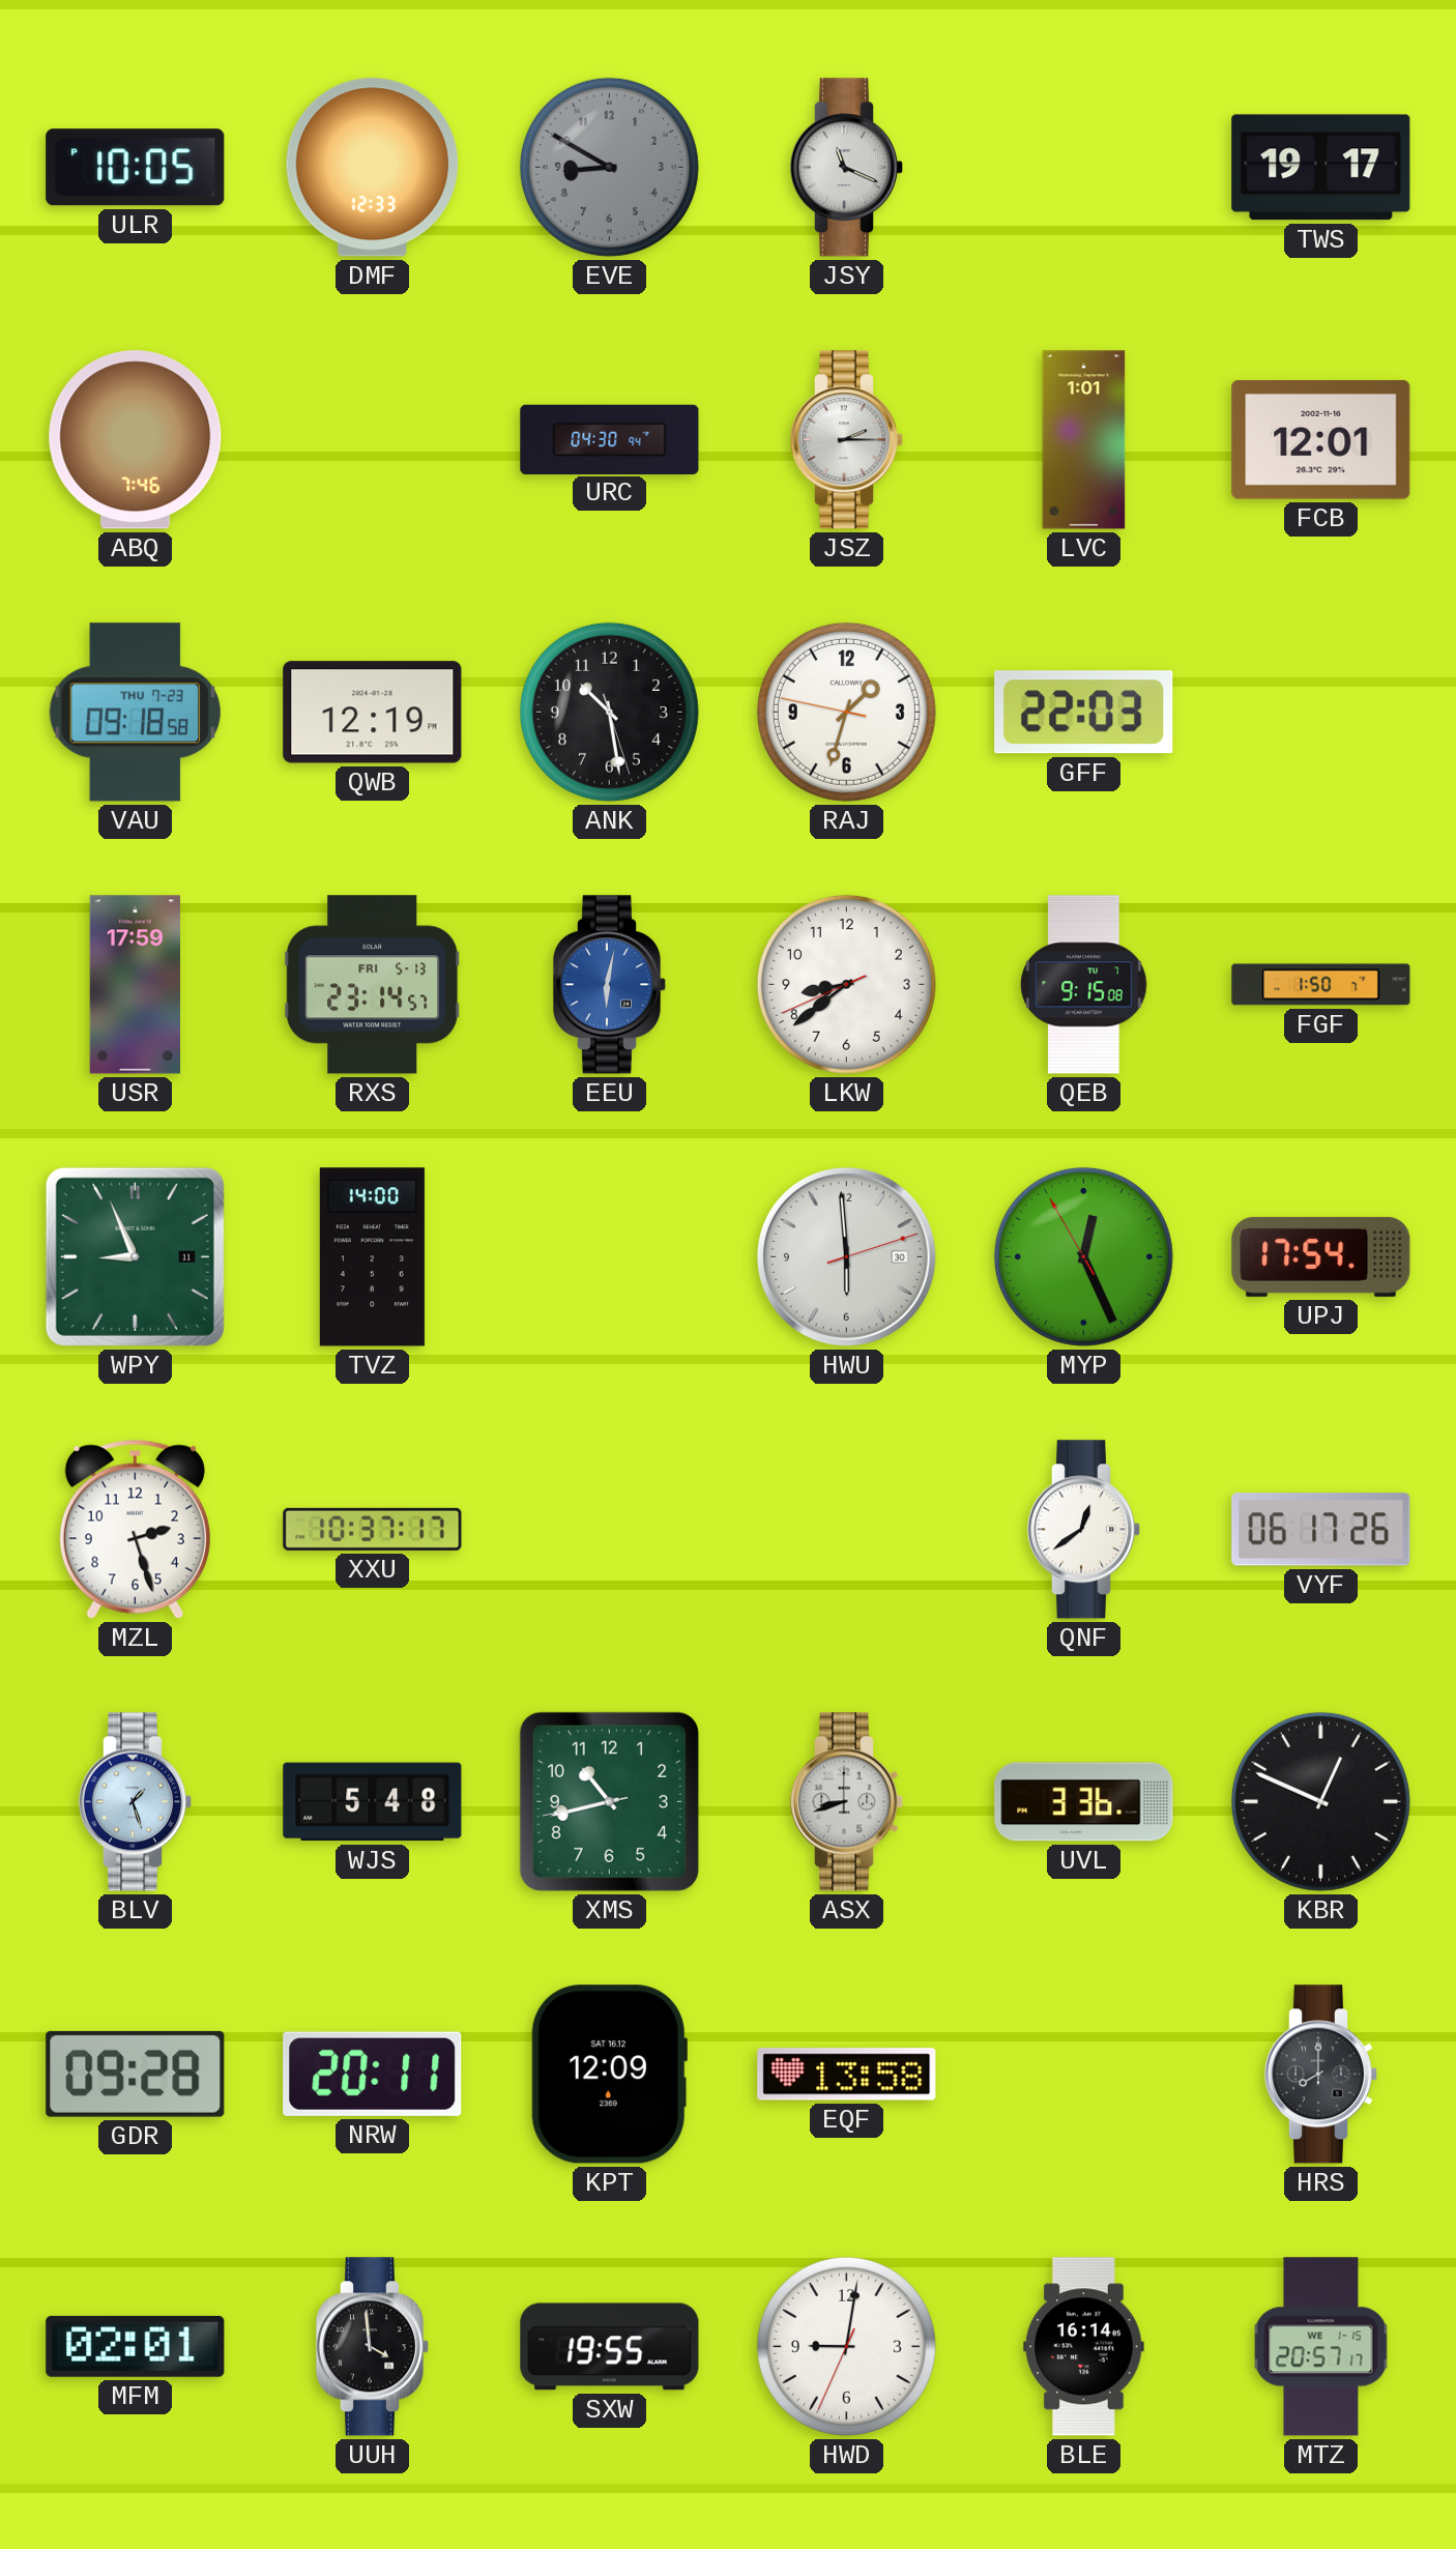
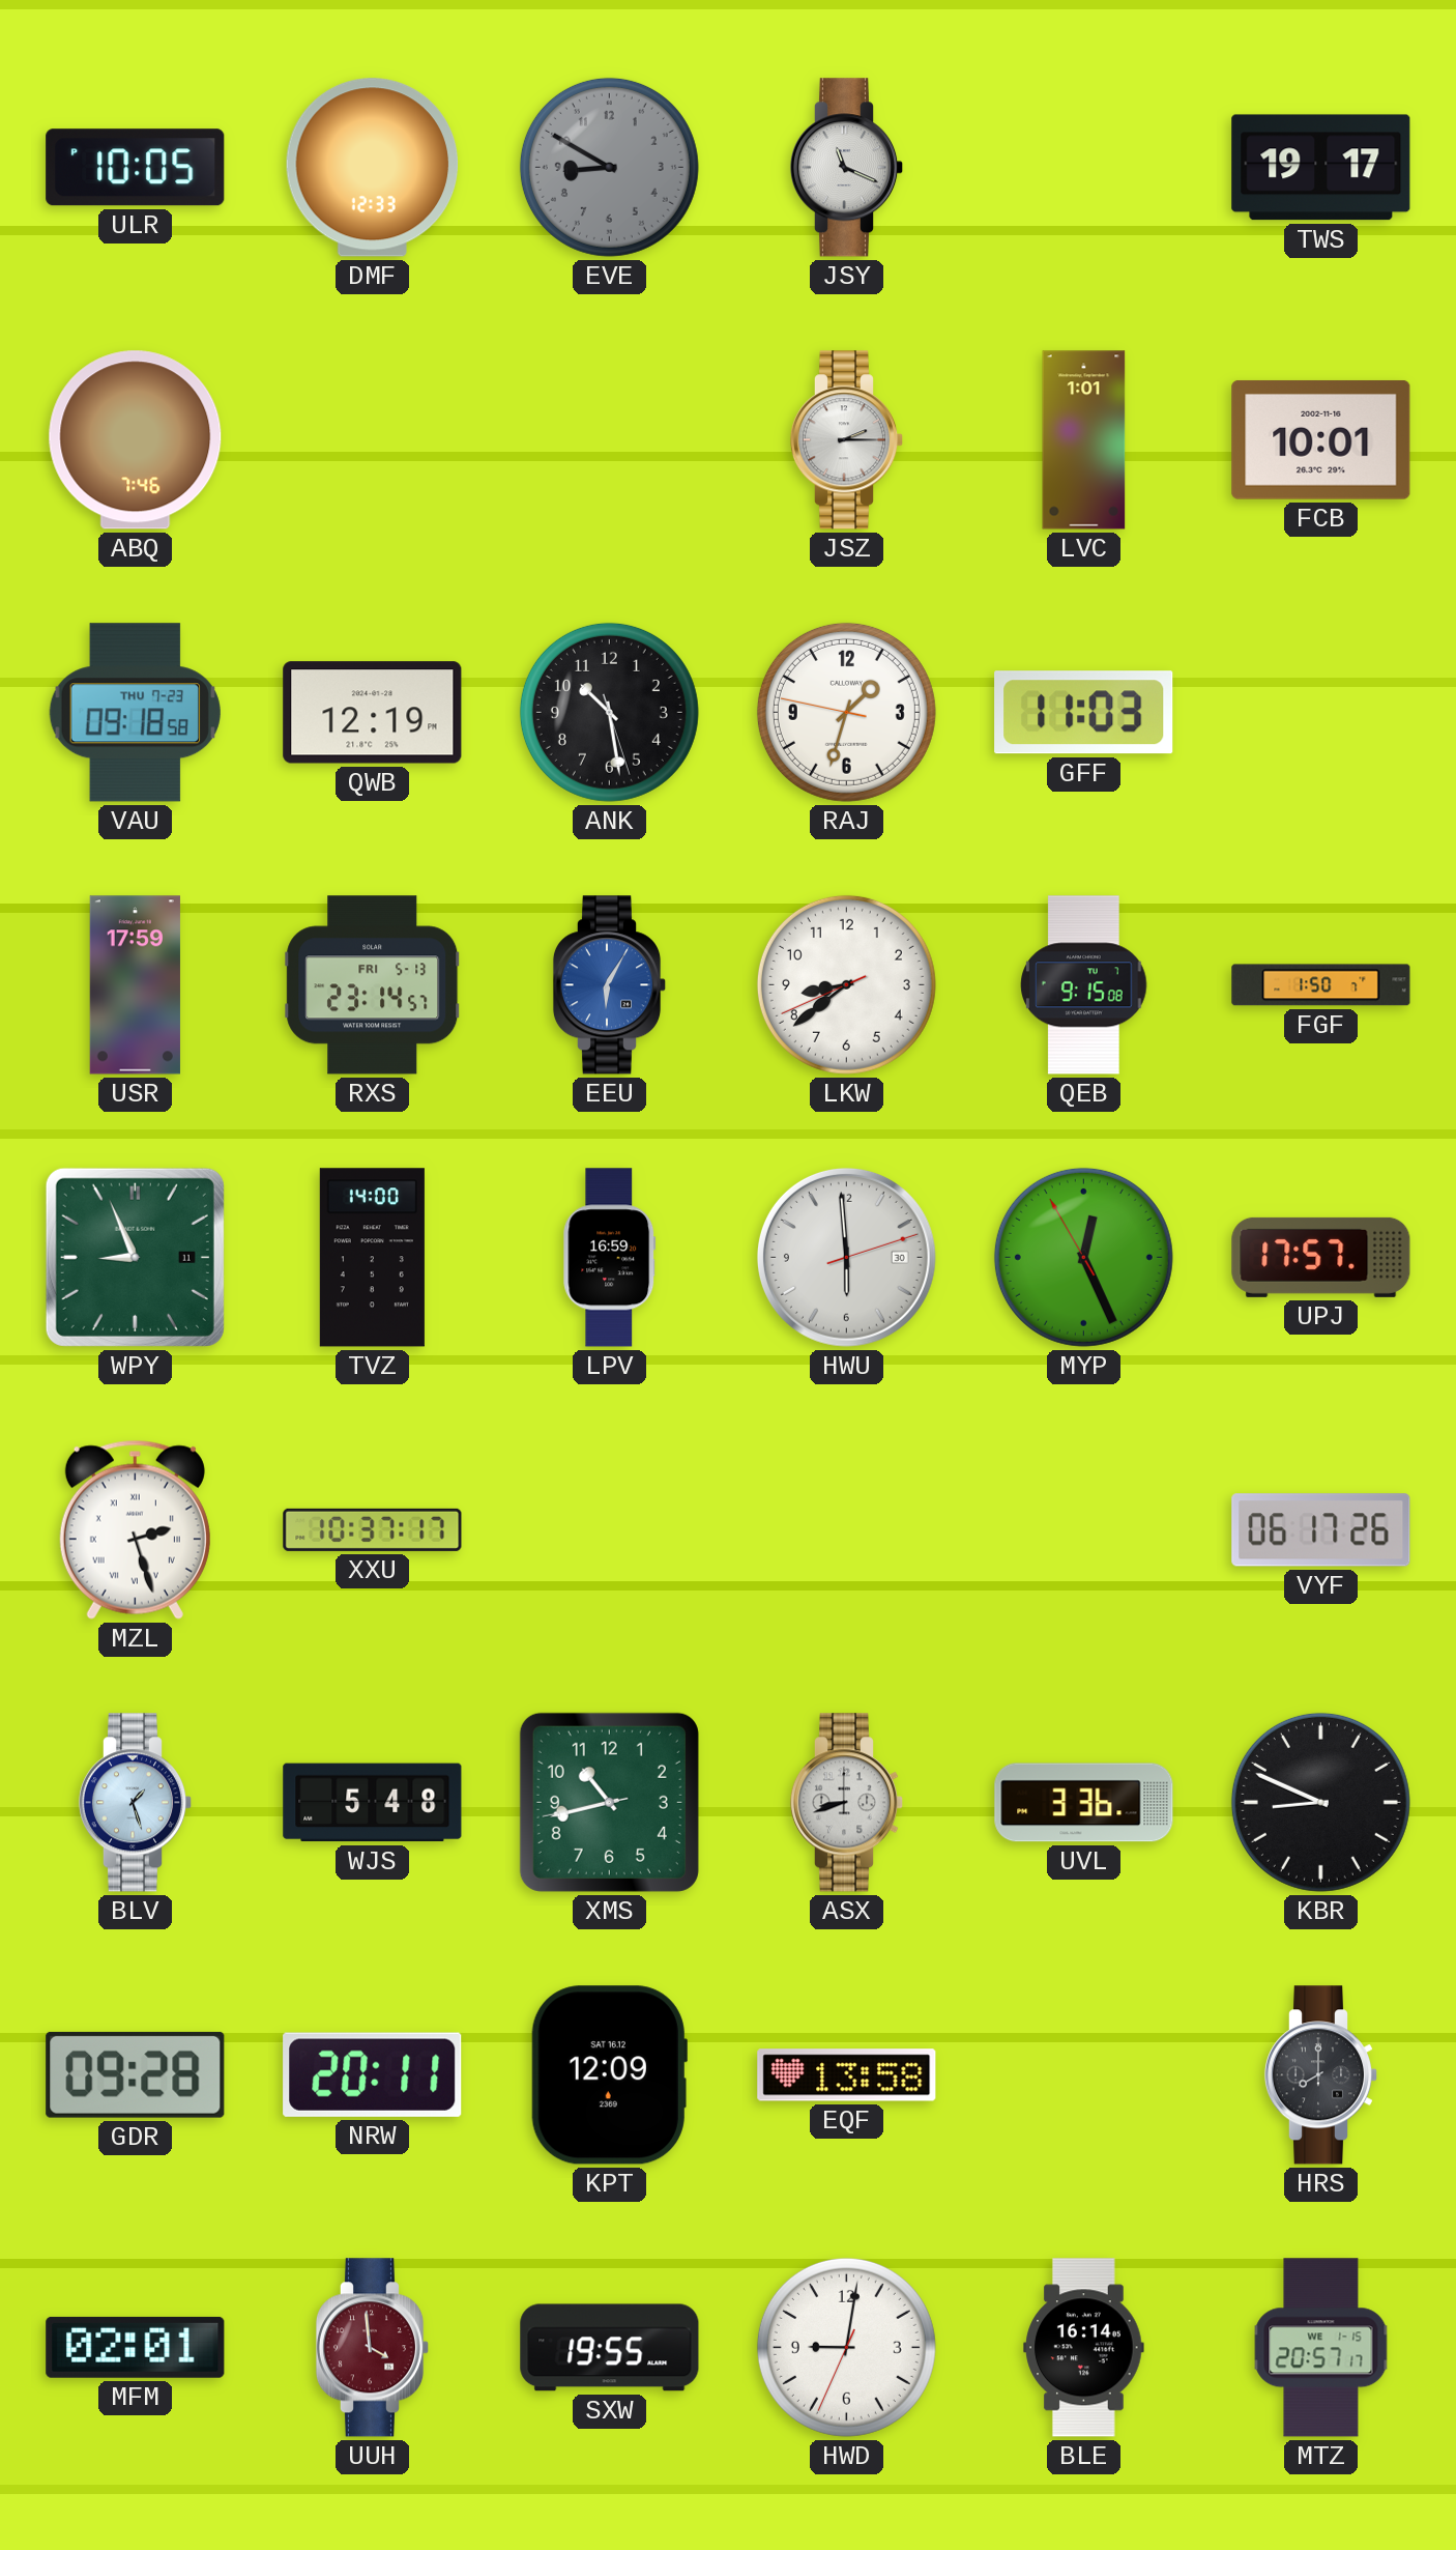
URC: 04:30 -> none
FCB: 12:01 -> 10:01
GFF: 22:03 -> 11:03
EEU: 6:02 -> 6:05
LPV: none -> 16:59
UPJ: 17:54 -> 17:57
MZL numerals: Arabic -> Roman
QNF: 12:39 -> none
KBR: 12:49 -> 8:49
UUH dial: black -> burgundy
